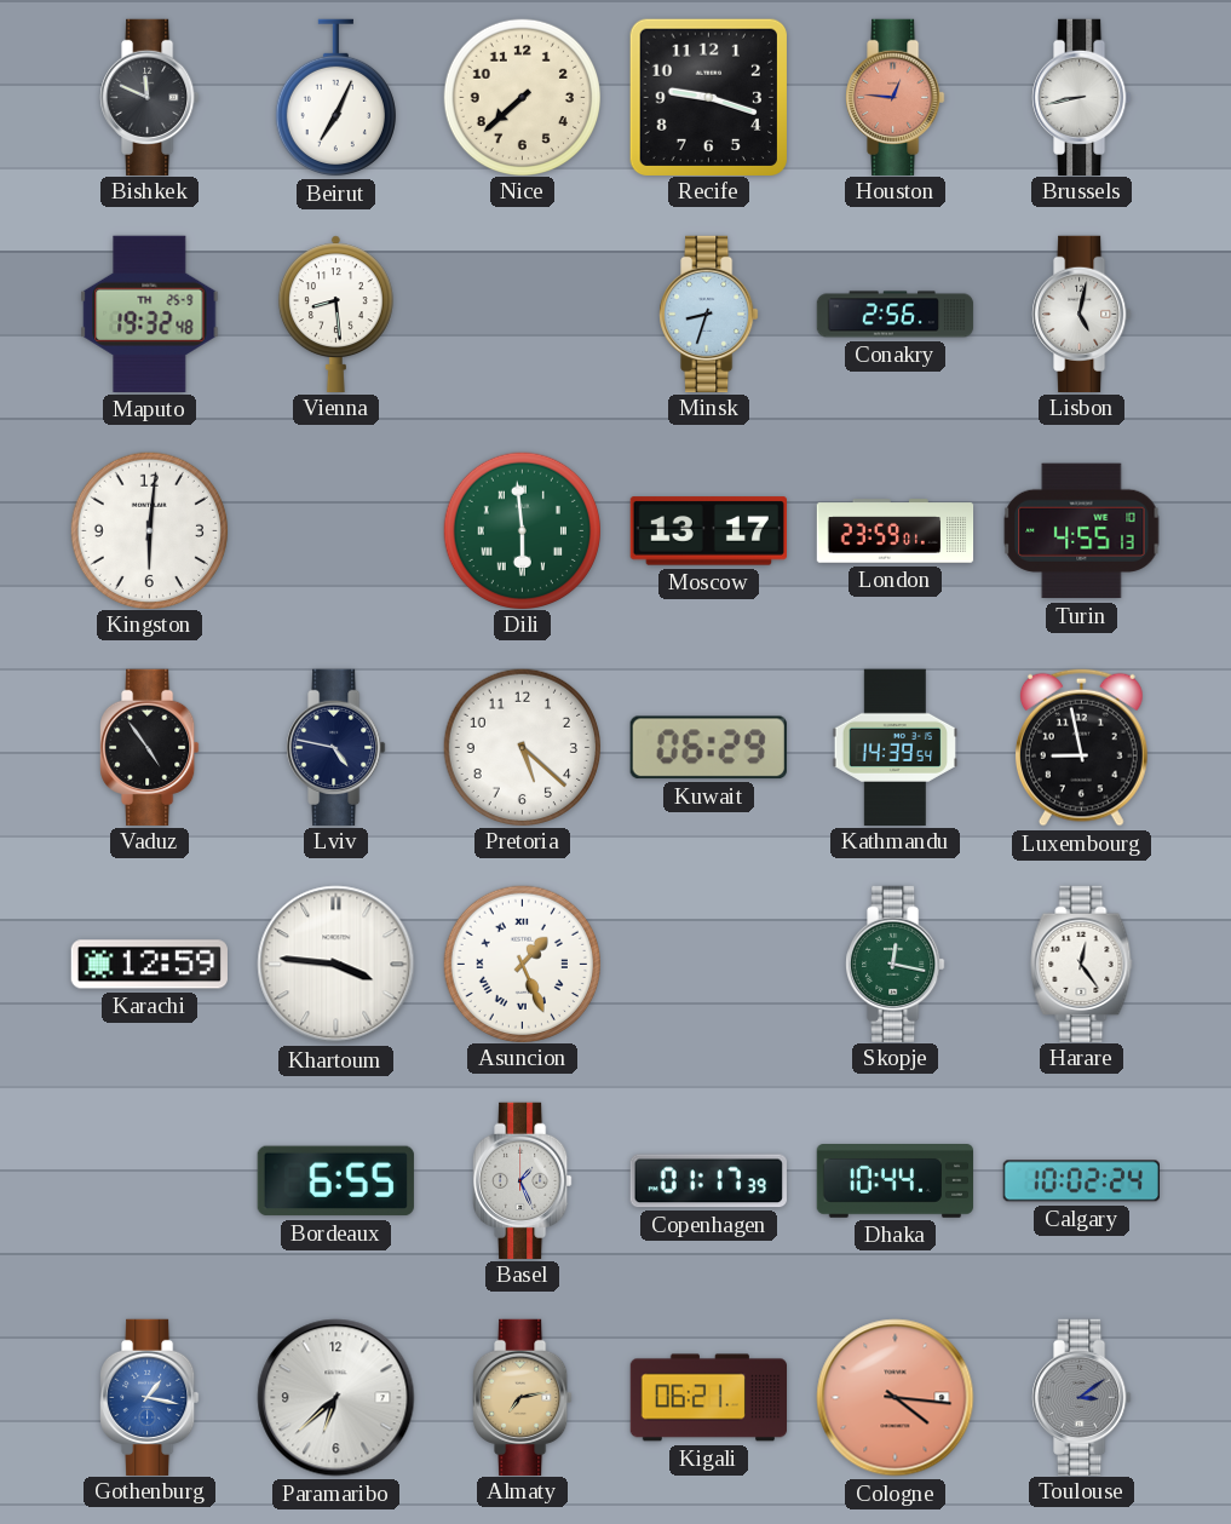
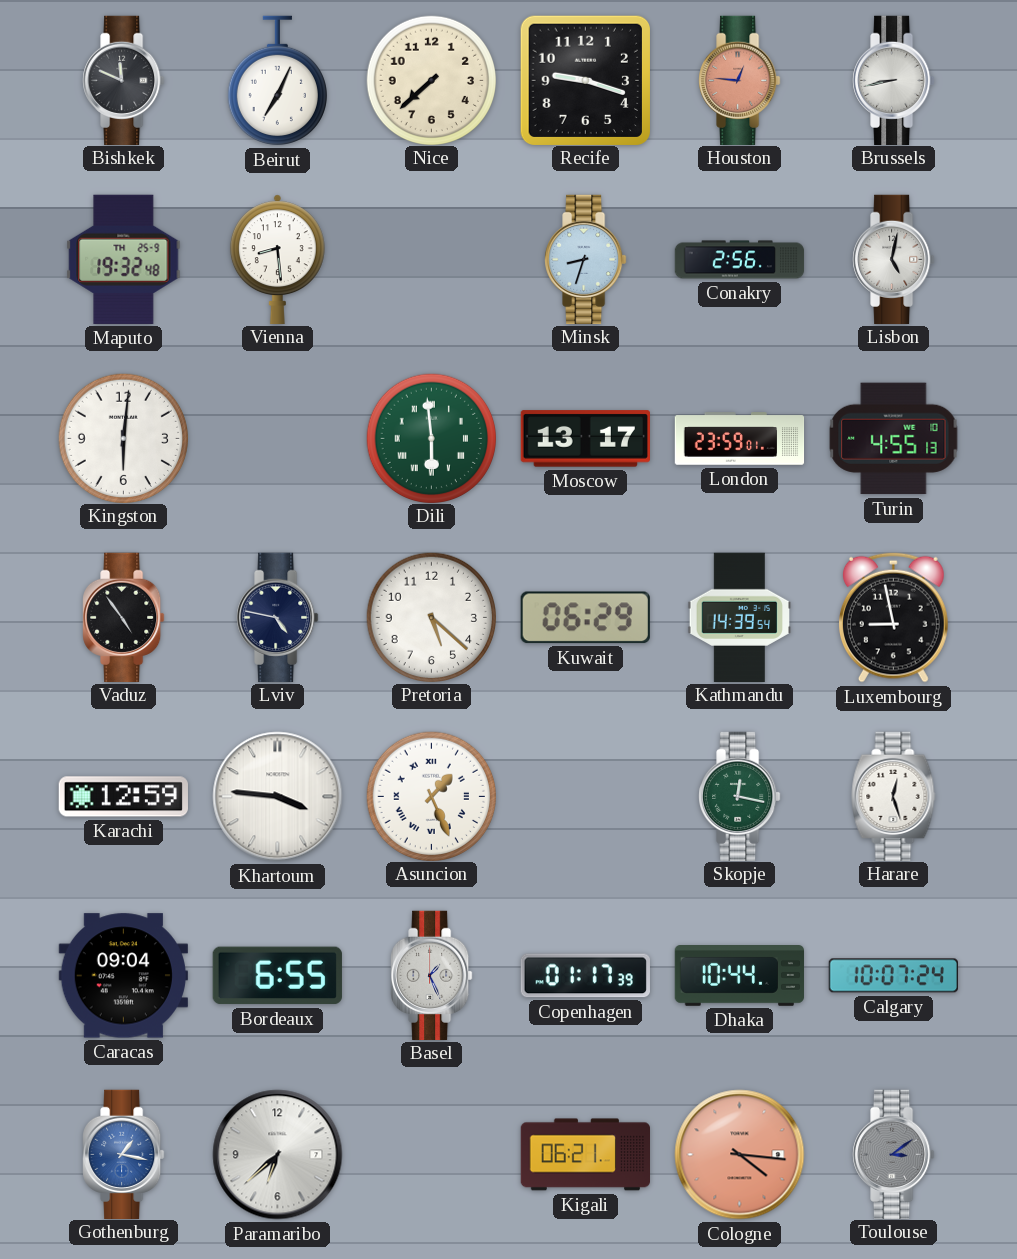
Harare: 12:24 -> 12:27
Caracas: none -> 09:04
Calgary: 10:02 -> 10:07
Almaty: 7:13 -> none
